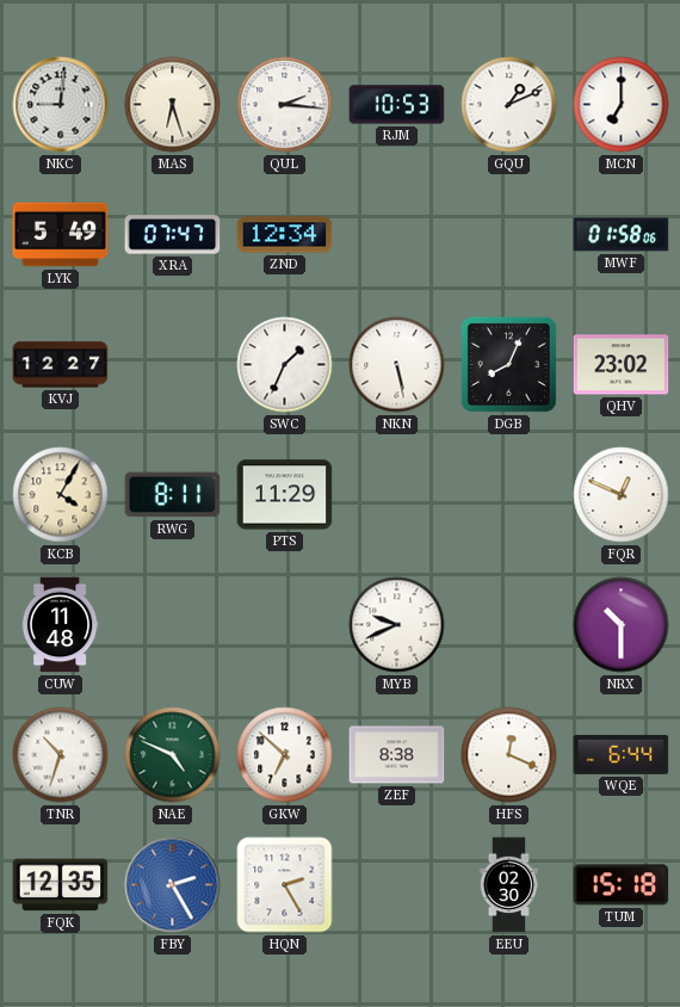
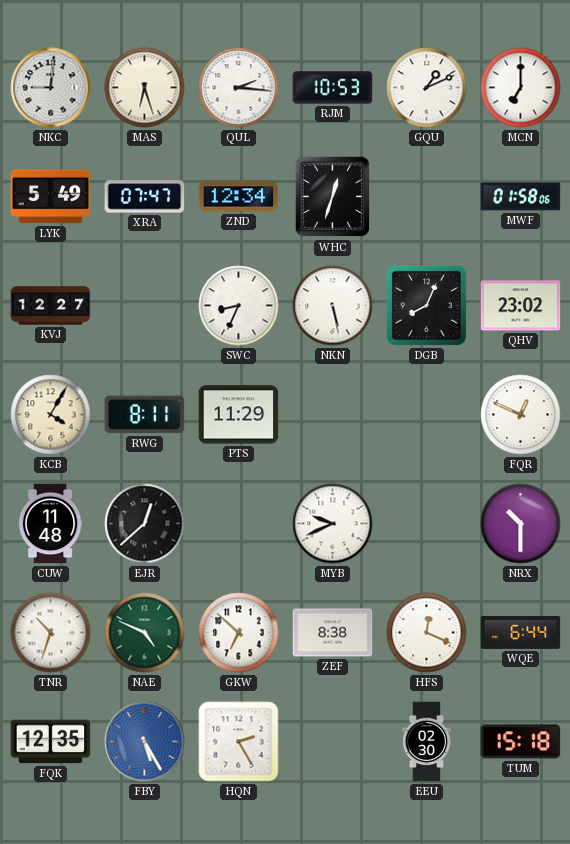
WHC: none -> 12:33
SWC: 1:34 -> 8:34
EJR: none -> 12:38
FBY: 2:25 -> 5:25
